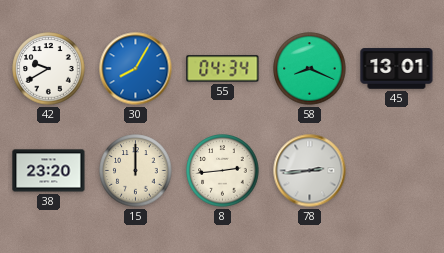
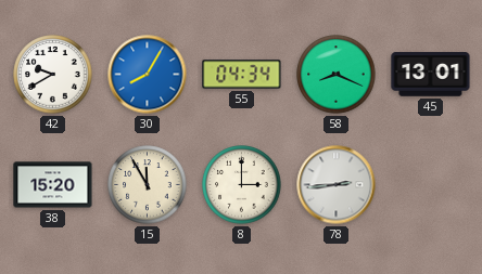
38: 23:20 -> 15:20
15: 12:00 -> 11:55
8: 2:44 -> 3:00
